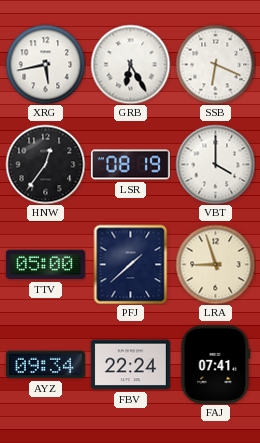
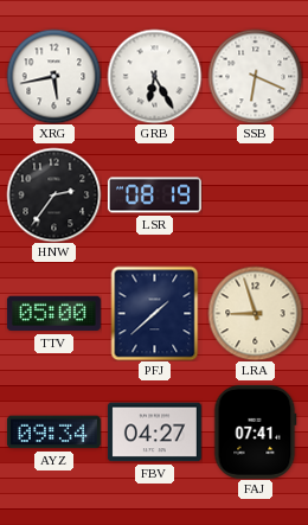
HNW: 12:36 -> 2:36
VBT: 4:00 -> none
FBV: 22:24 -> 04:27
